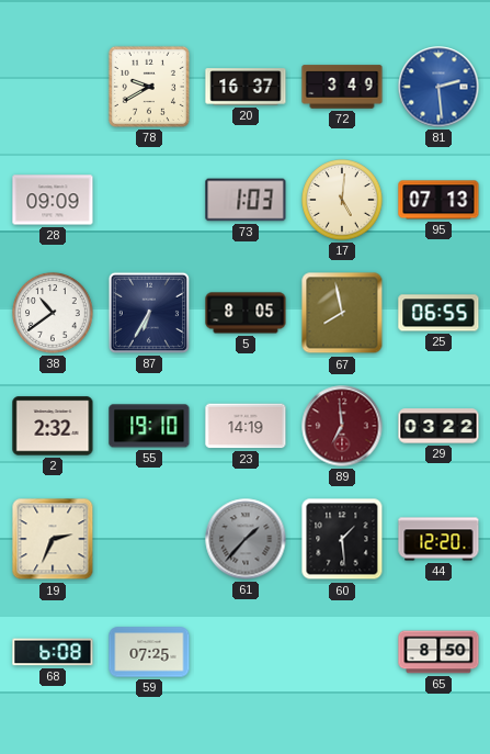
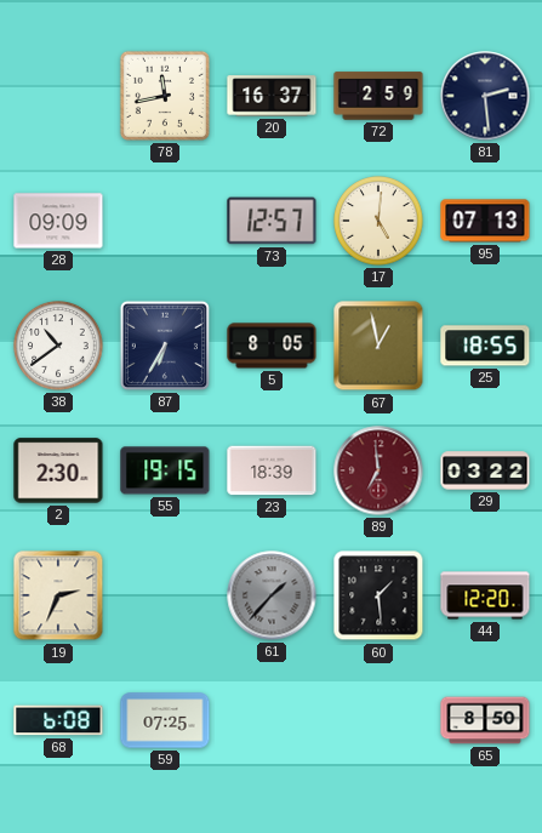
78: 9:40 -> 11:43
72: 3:49 -> 2:59
81 dial: blue -> navy
73: 1:03 -> 12:57
67: 7:58 -> 12:58
25: 06:55 -> 18:55
2: 2:32 -> 2:30
55: 19:10 -> 19:15
23: 14:19 -> 18:39
